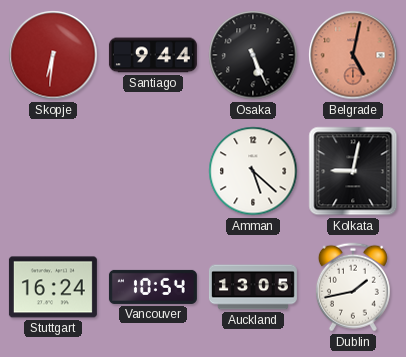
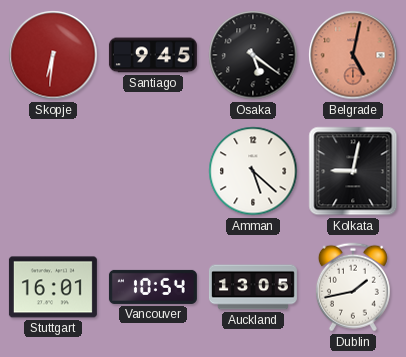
Santiago: 9:44 -> 9:45
Osaka: 5:26 -> 5:21
Stuttgart: 16:24 -> 16:01
